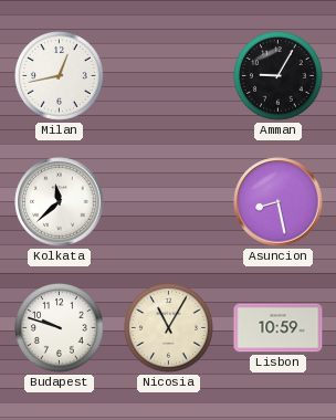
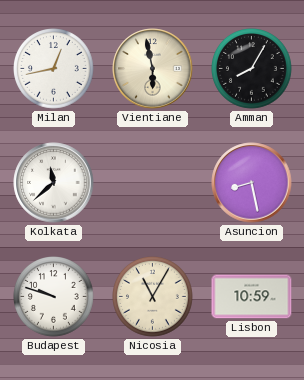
Vientiane: none -> 5:58
Amman: 9:05 -> 8:05
